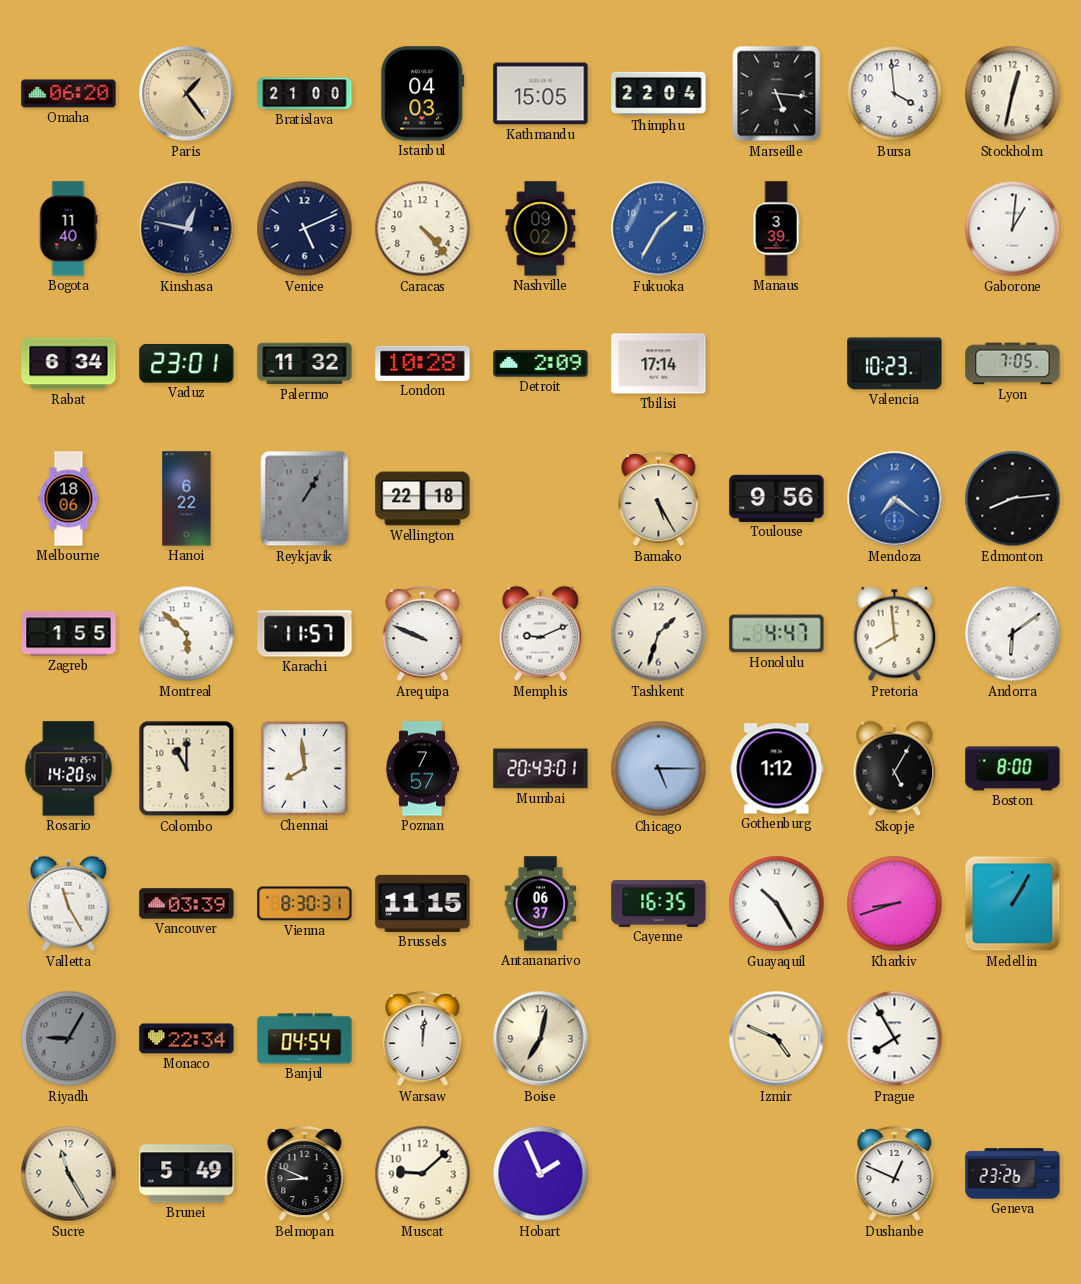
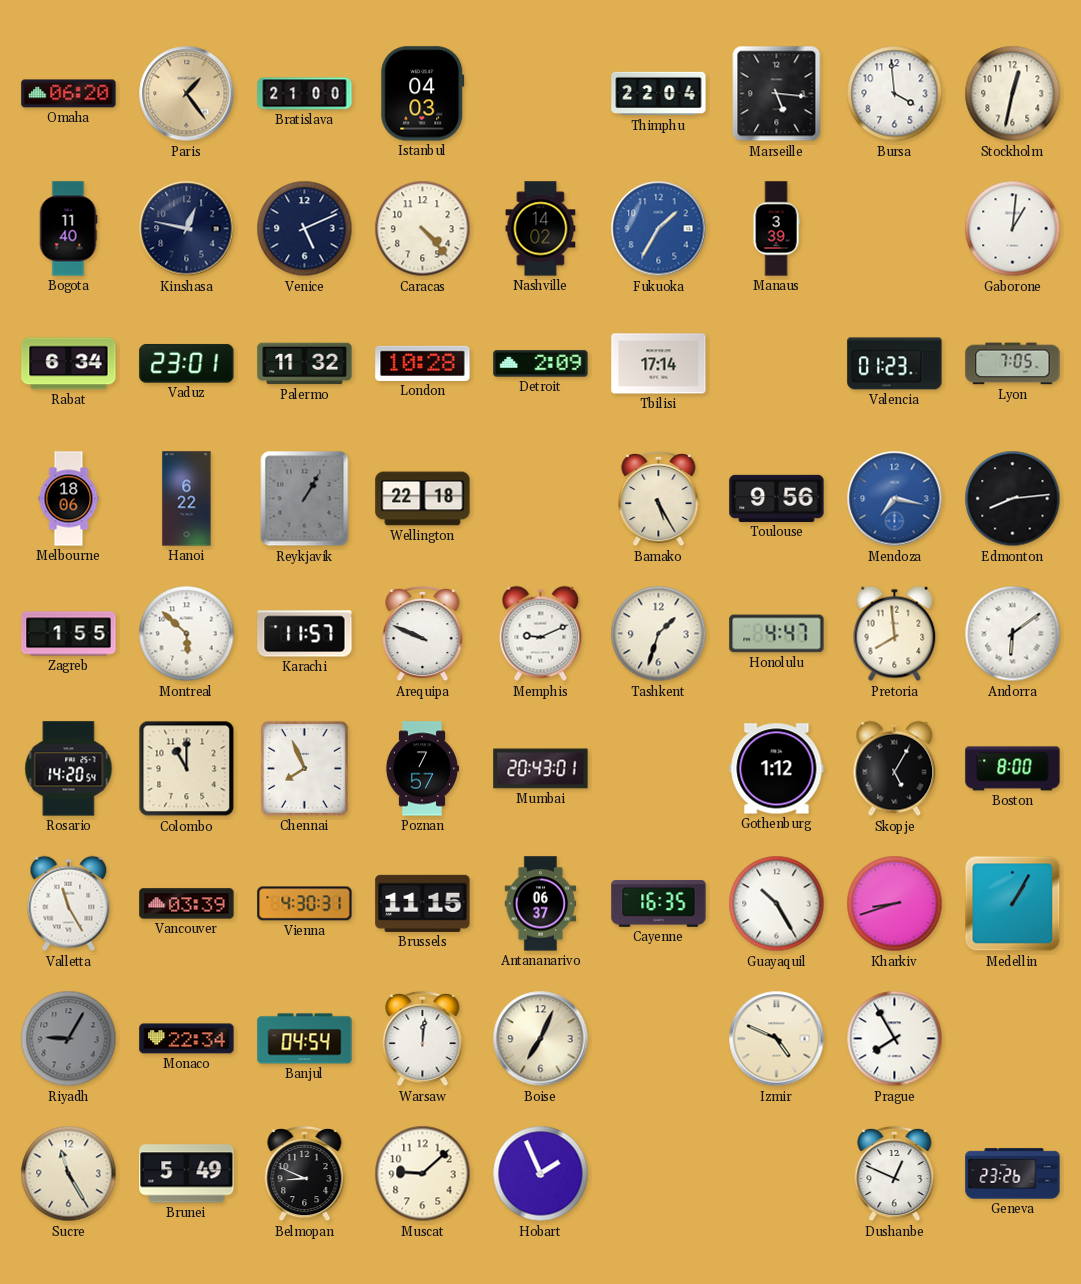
Kathmandu: 15:05 -> none
Nashville: 09:02 -> 14:02
Valencia: 10:23 -> 01:23
Mendoza: 7:21 -> 7:17
Chennai: 7:59 -> 7:56
Chicago: 5:15 -> none
Vienna: 8:30 -> 4:30
Boise: 7:02 -> 7:04
